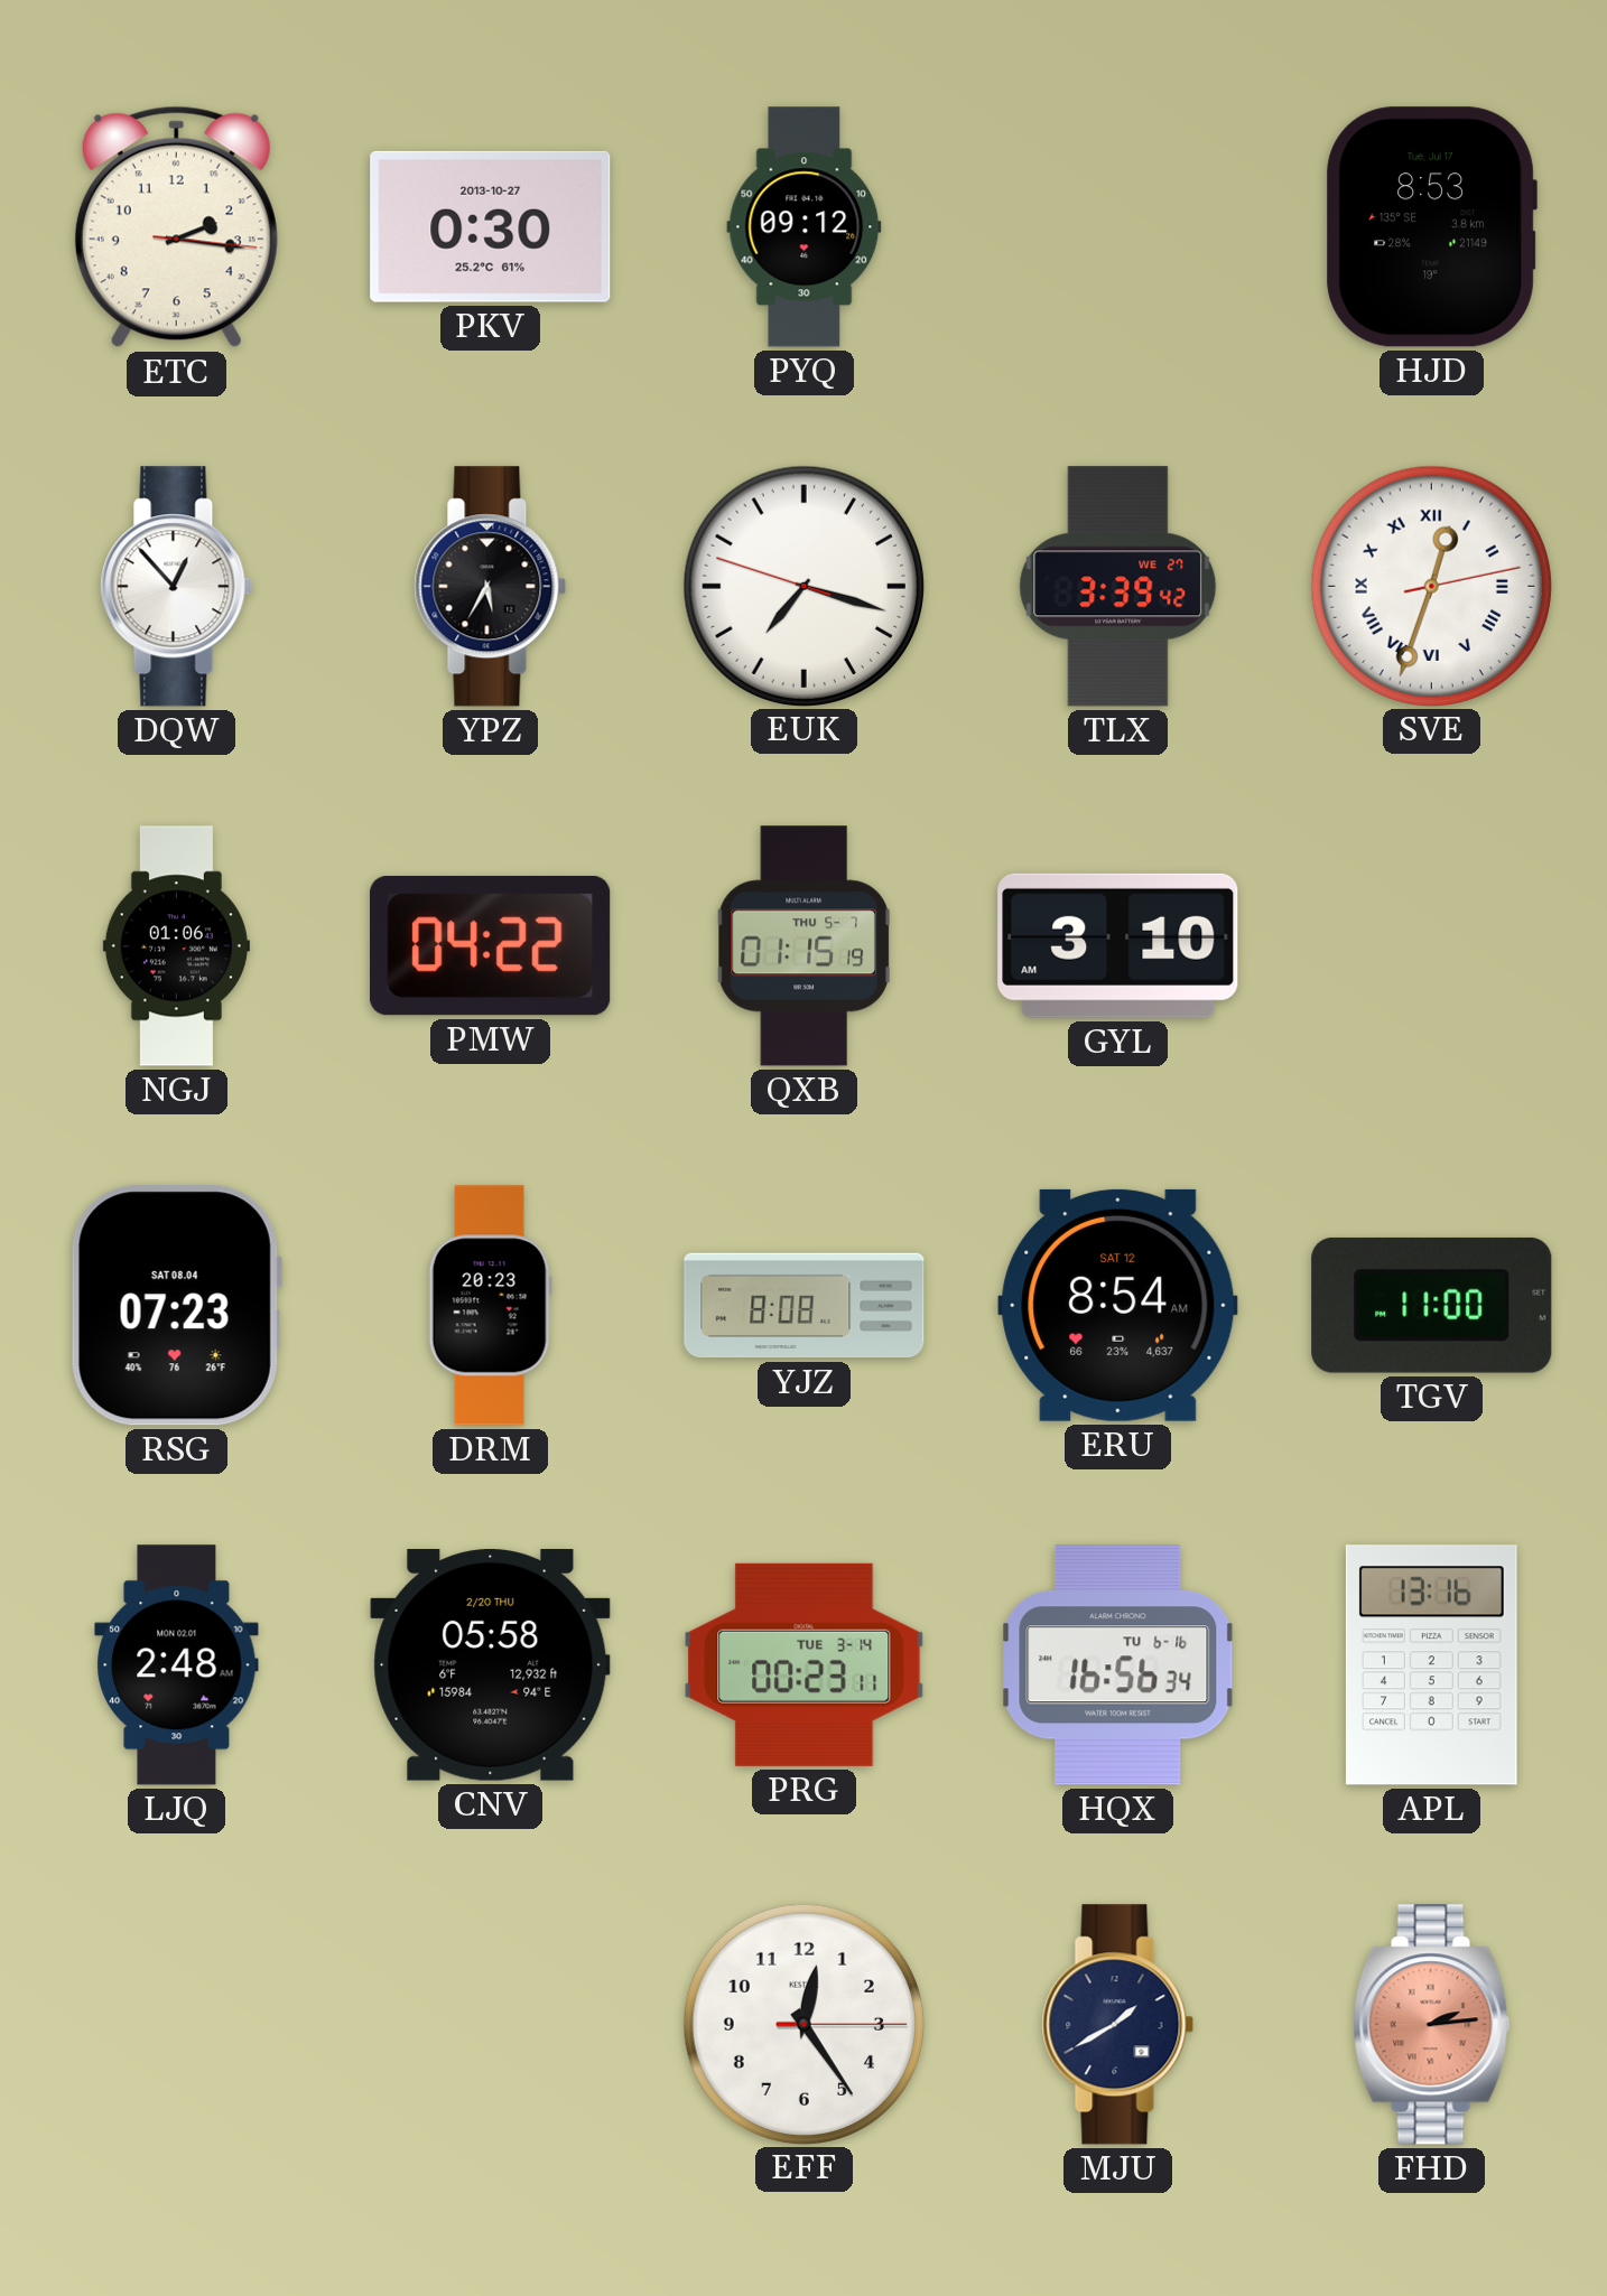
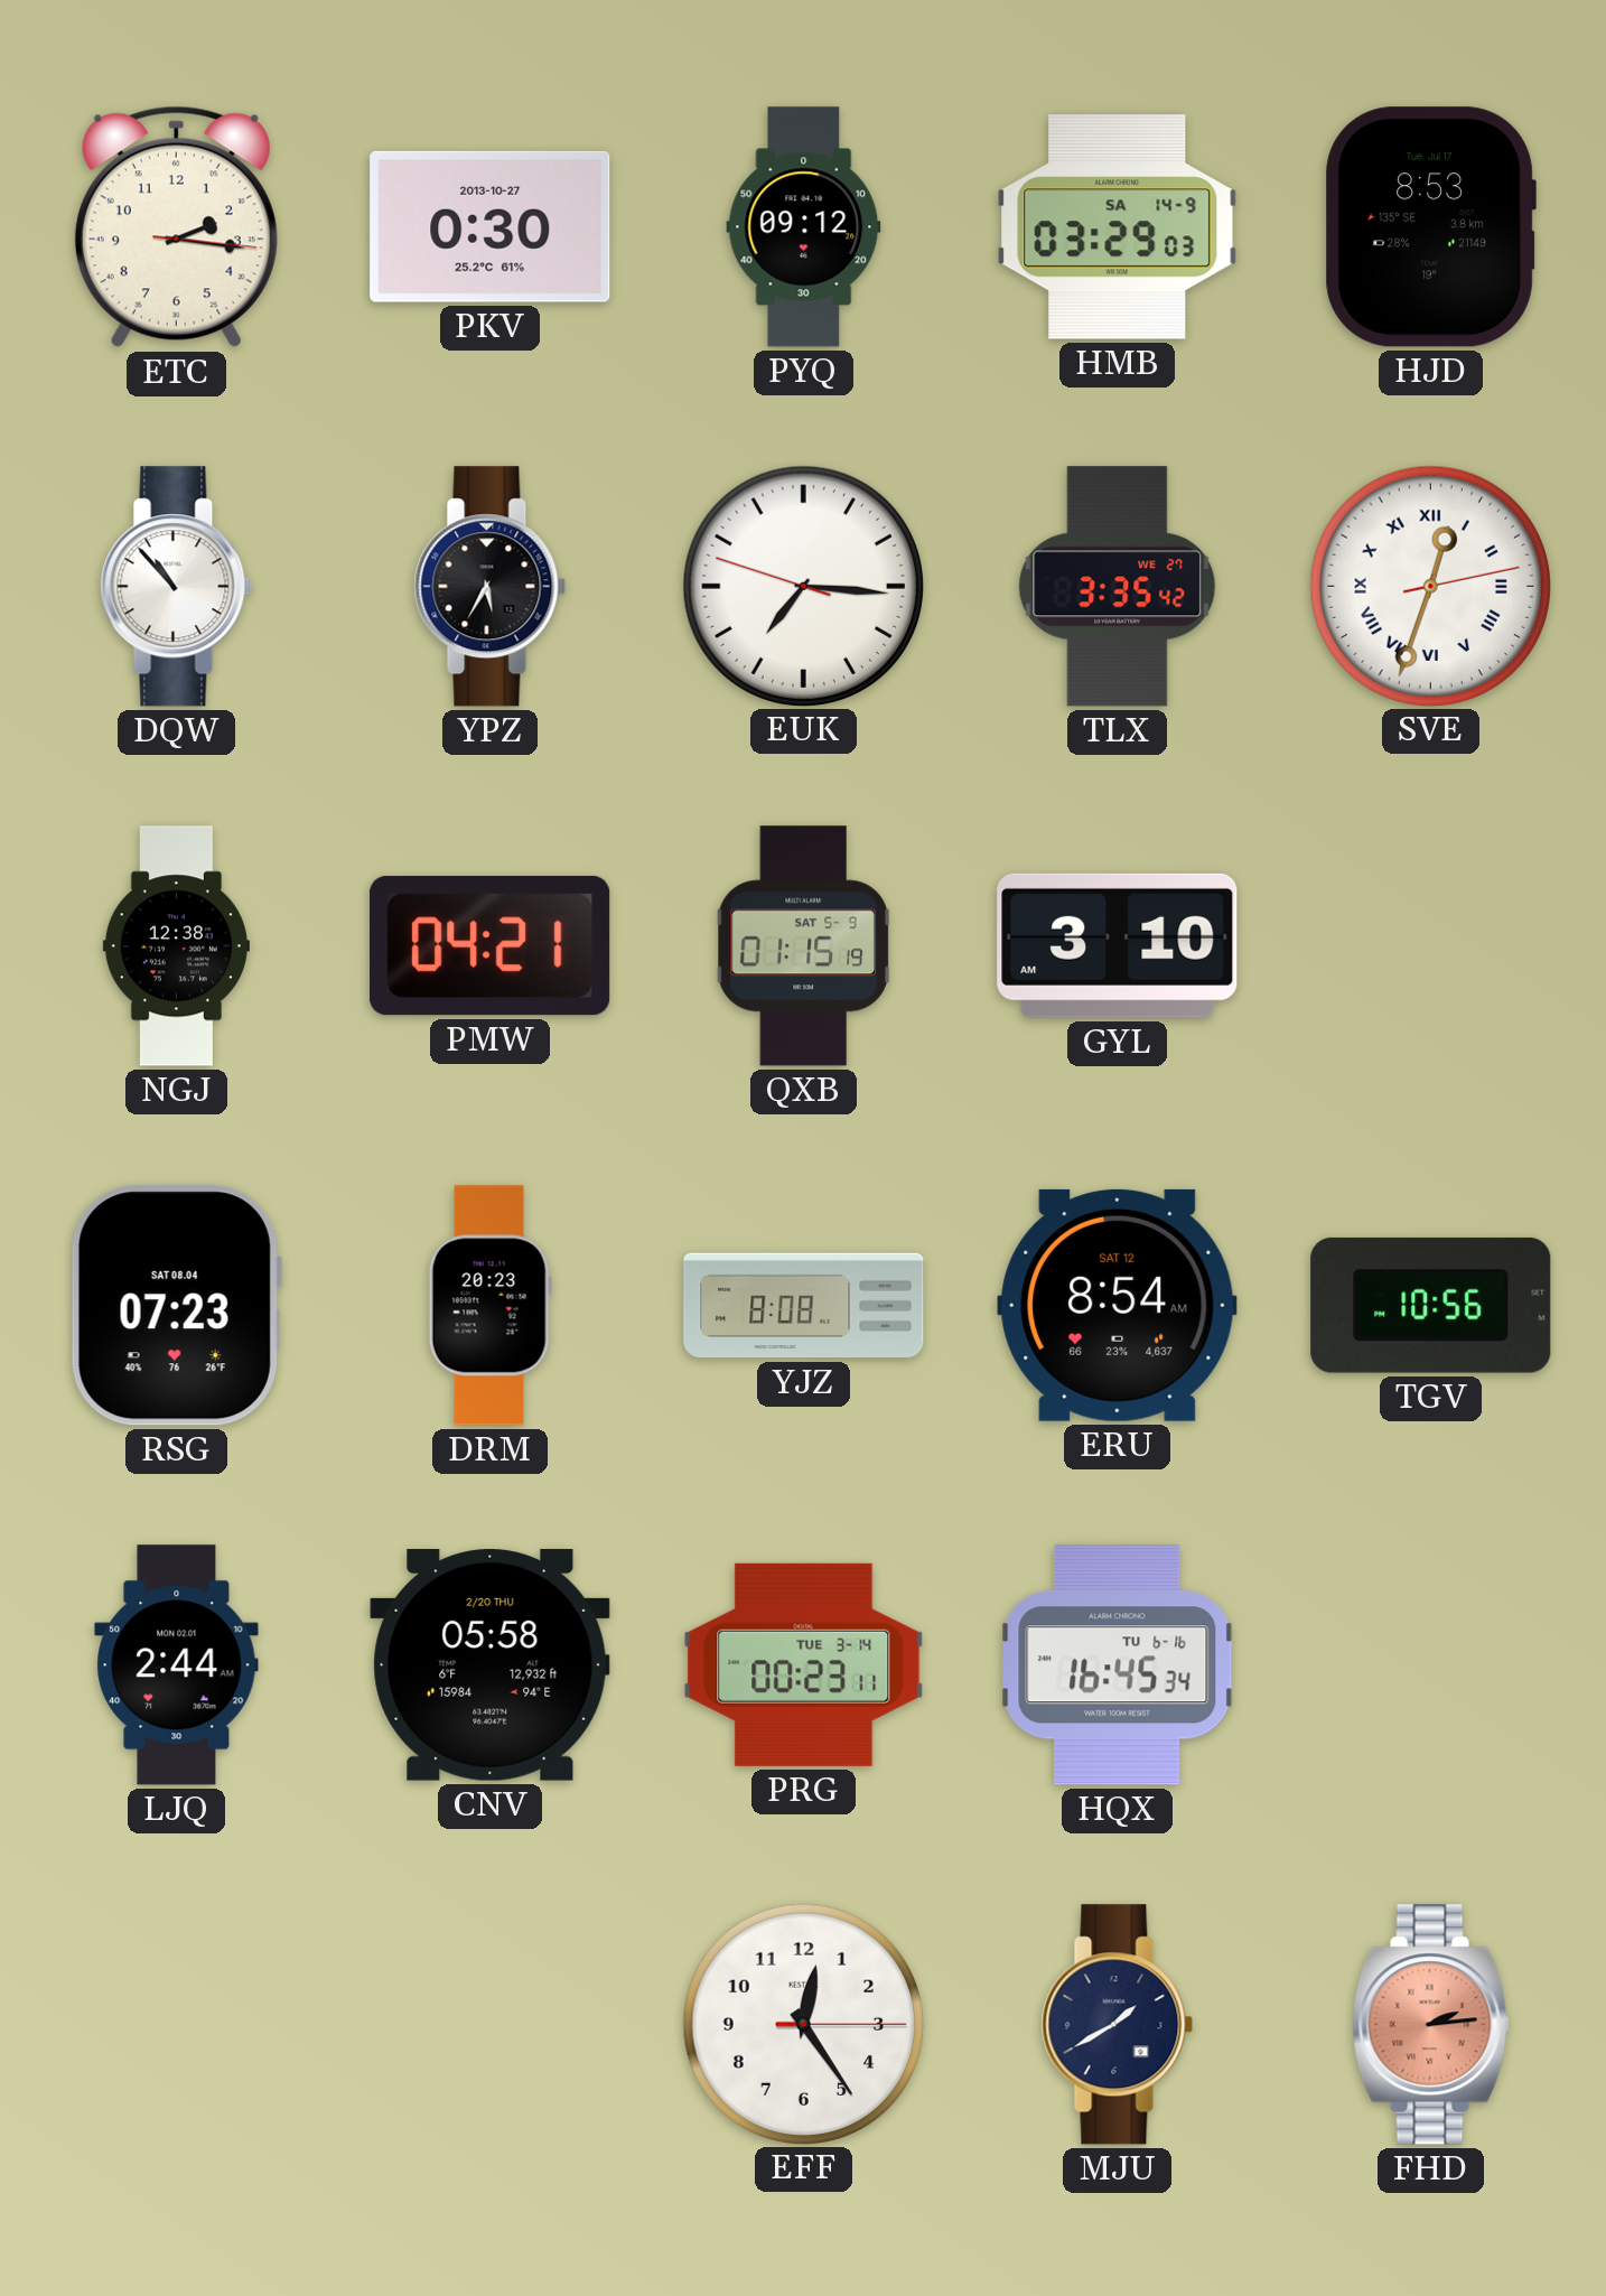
HMB: none -> 03:29
DQW: 12:53 -> 10:53
EUK: 7:17 -> 7:15
TLX: 3:39 -> 3:35
NGJ: 01:06 -> 12:38
PMW: 04:22 -> 04:21
QXB date: THU 5-7 -> SAT 5-9
TGV: 11:00 -> 10:56
LJQ: 2:48 -> 2:44
HQX: 16:56 -> 16:45
APL: 13:16 -> none
